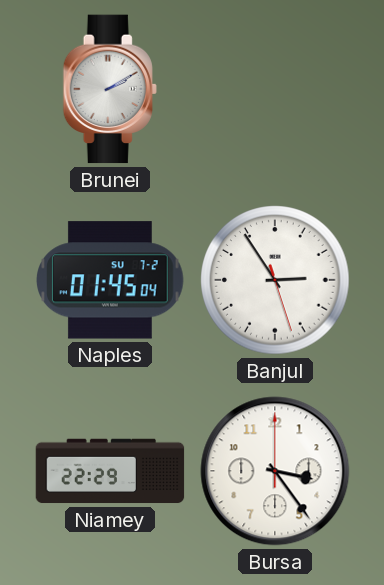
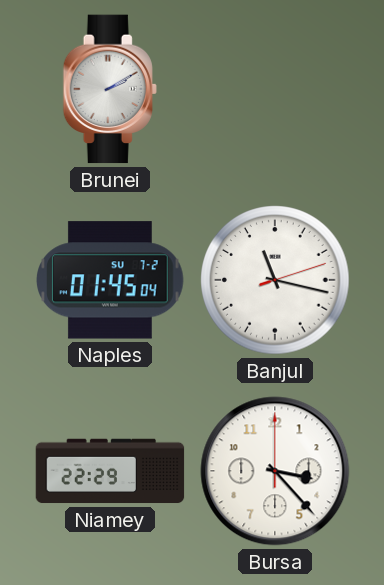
Banjul: 2:54 -> 11:17
Bursa: 3:24 -> 3:23
